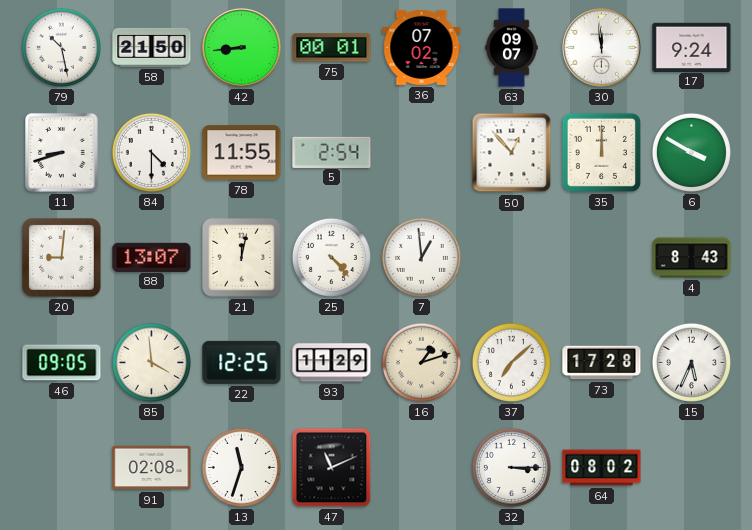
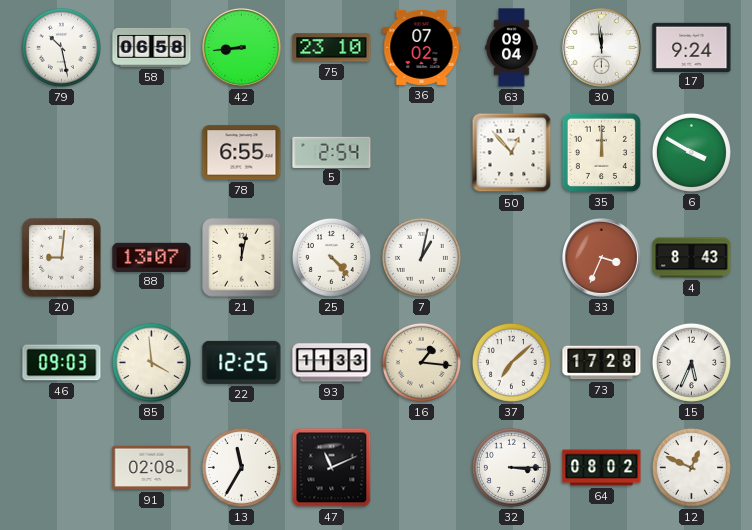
58: 21:50 -> 06:58
75: 00:01 -> 23:10
63: 09:07 -> 09:04
11: 8:42 -> none
84: 4:30 -> none
78: 11:55 -> 6:55
7: 12:59 -> 1:02
33: none -> 3:34
46: 09:05 -> 09:03
93: 11:29 -> 11:33
16: 1:12 -> 1:16
13: 11:33 -> 11:35
12: none -> 12:49
